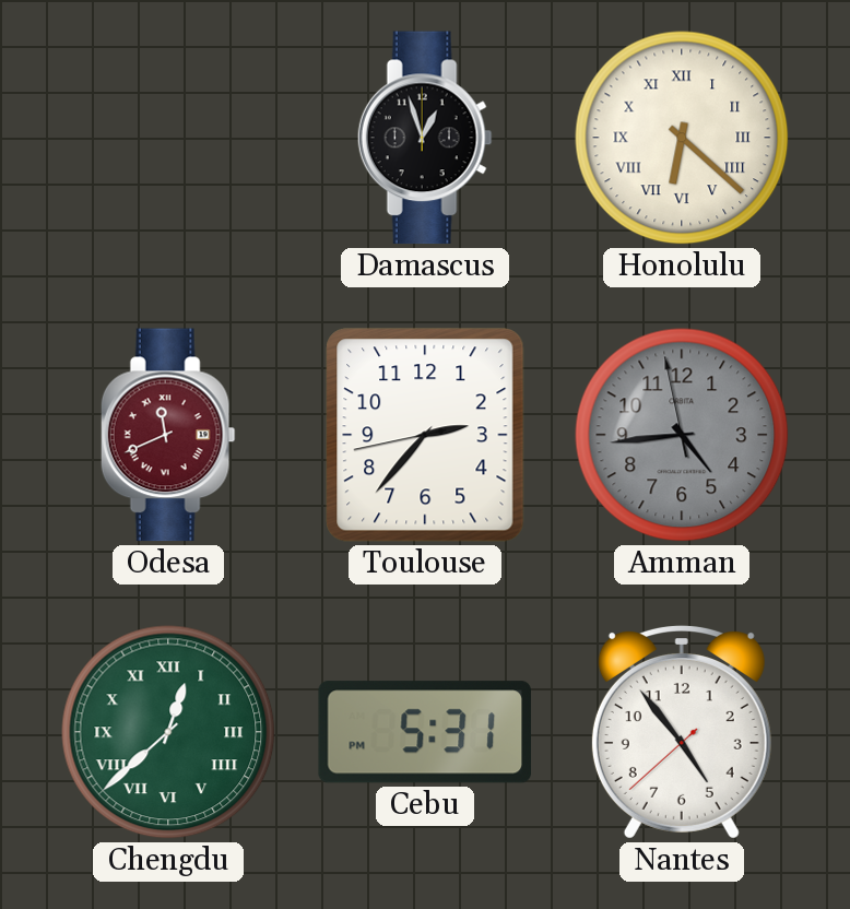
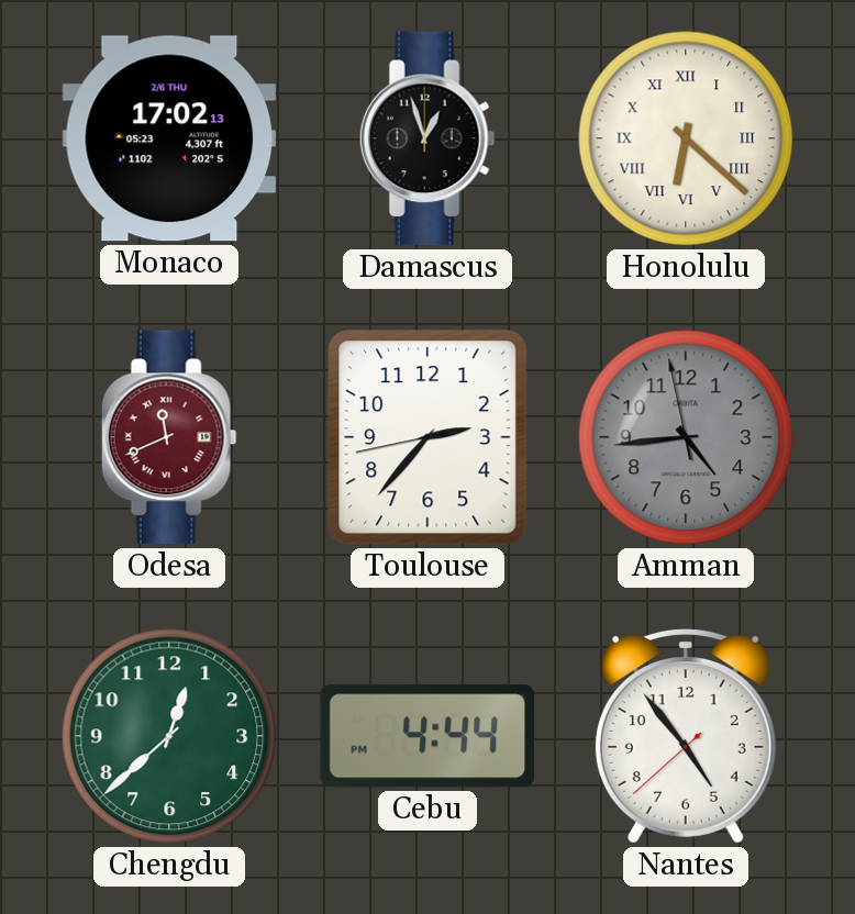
Monaco: none -> 17:02
Chengdu numerals: Roman -> Arabic
Cebu: 5:31 -> 4:44
